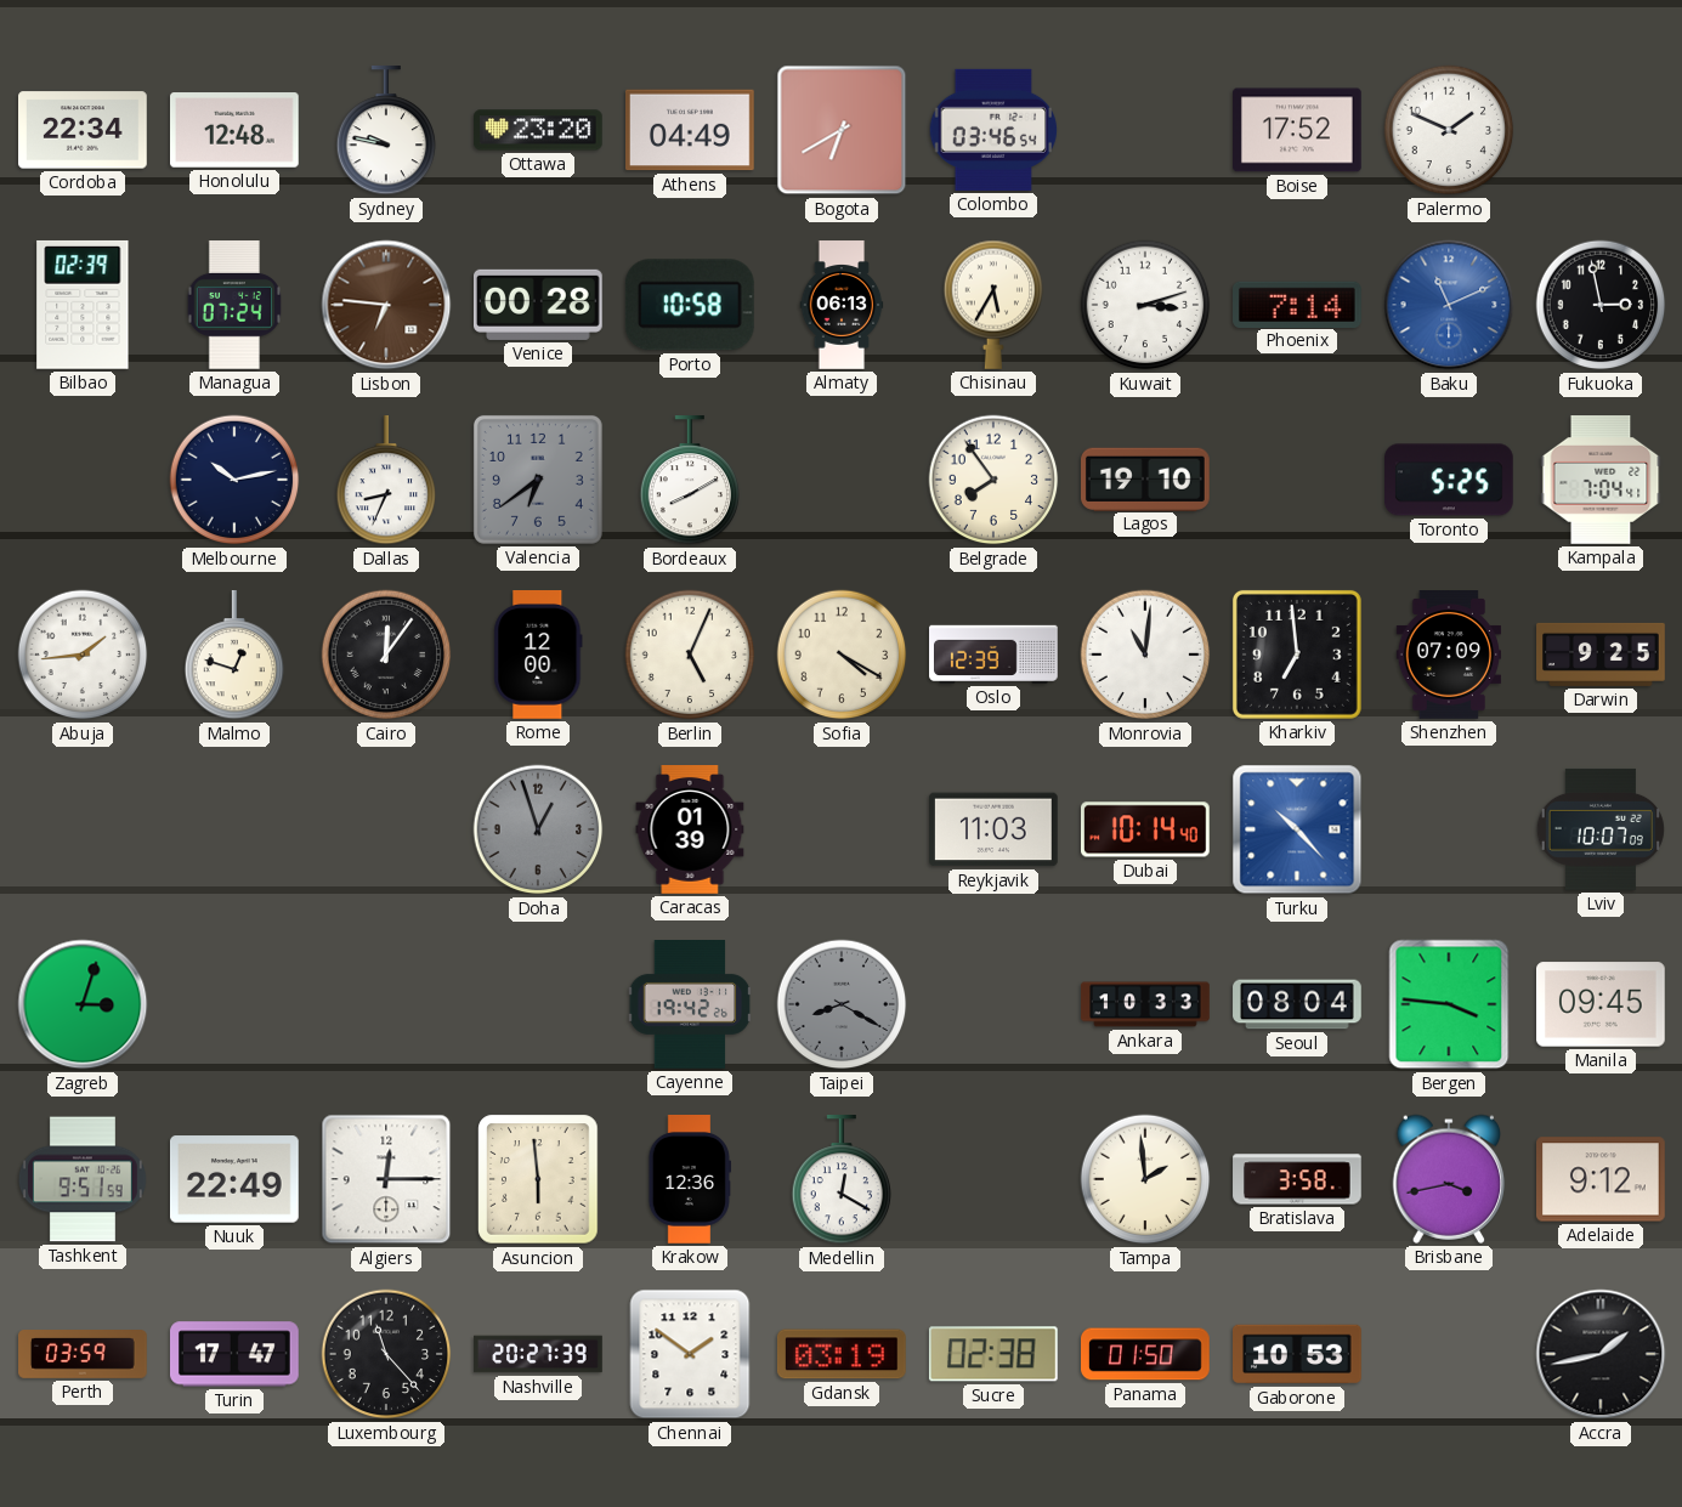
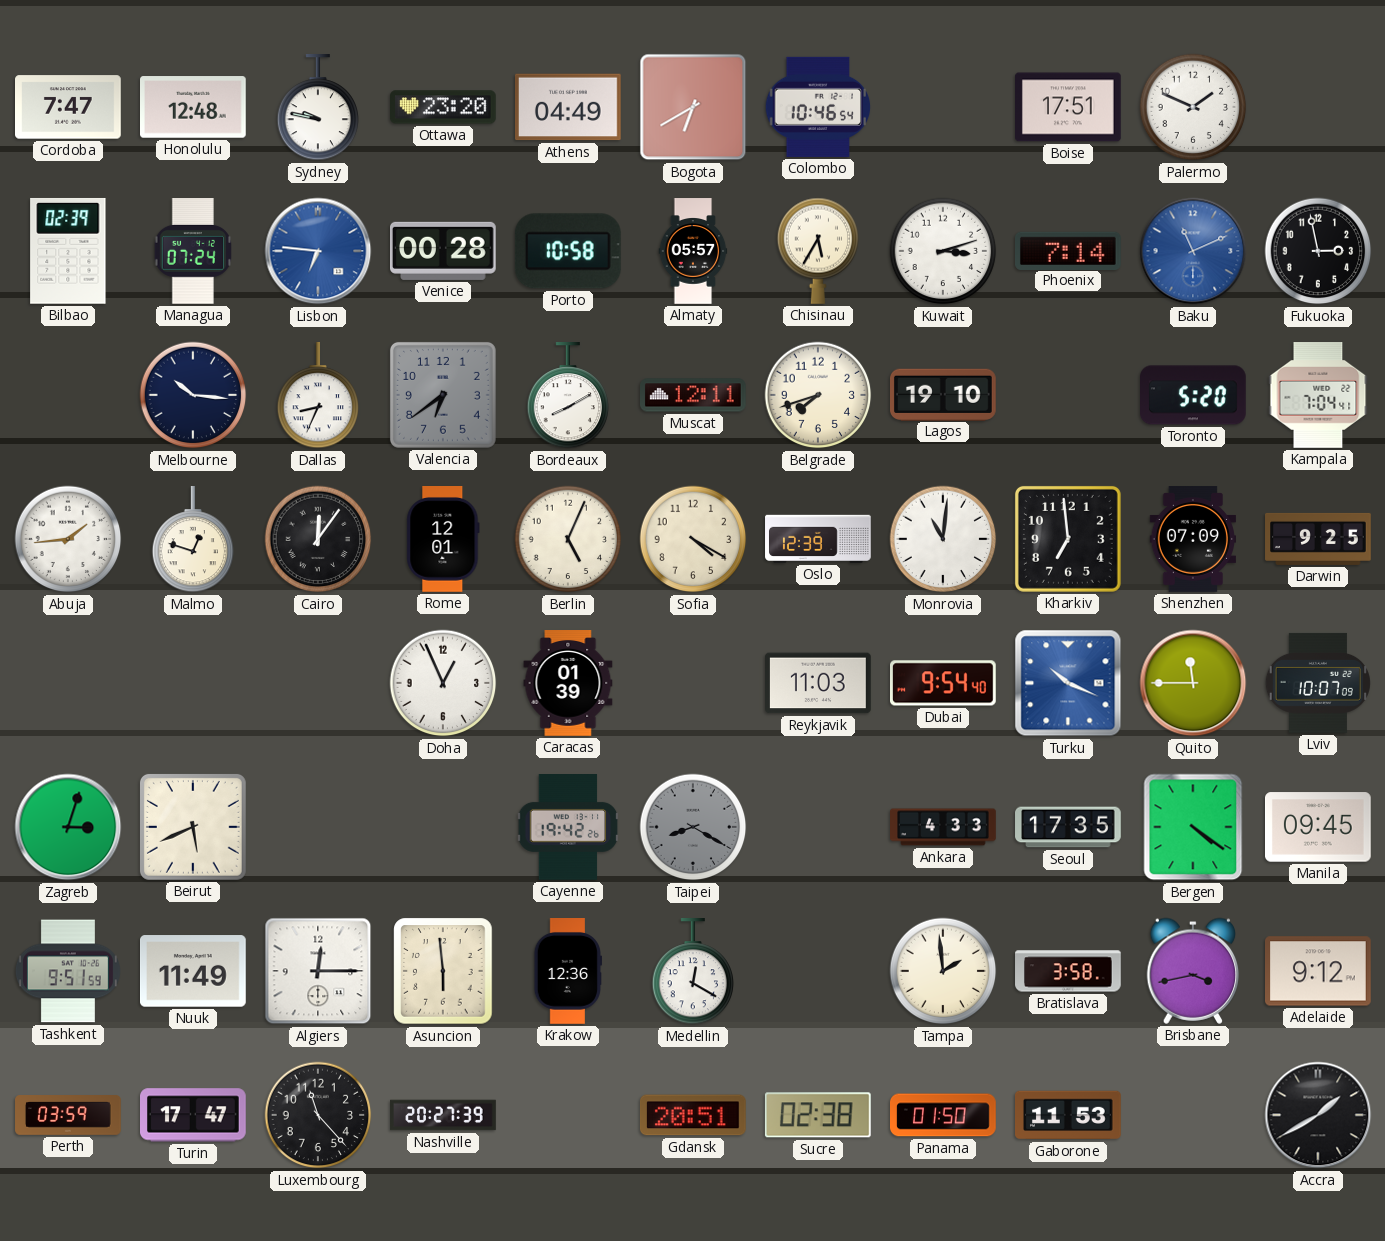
Cordoba: 22:34 -> 7:47
Colombo: 03:46 -> 10:46
Boise: 17:52 -> 17:51
Lisbon dial: brown -> blue
Almaty: 06:13 -> 05:57
Melbourne: 10:13 -> 10:16
Muscat: none -> 12:11
Belgrade: 7:54 -> 7:42
Toronto: 5:25 -> 5:20
Rome: 12:00 -> 12:01
Doha: 12:57 -> 12:56
Doha dial: grey -> white
Dubai: 10:14 -> 9:54
Turku: 10:23 -> 10:19
Quito: none -> 11:45
Beirut: none -> 5:41
Ankara: 10:33 -> 4:33
Seoul: 08:04 -> 17:35
Bergen: 3:46 -> 4:21
Nuuk: 22:49 -> 11:49
Chennai: 1:51 -> none
Gdansk: 03:19 -> 20:51
Gaborone: 10:53 -> 11:53
Accra: 1:43 -> 1:40
